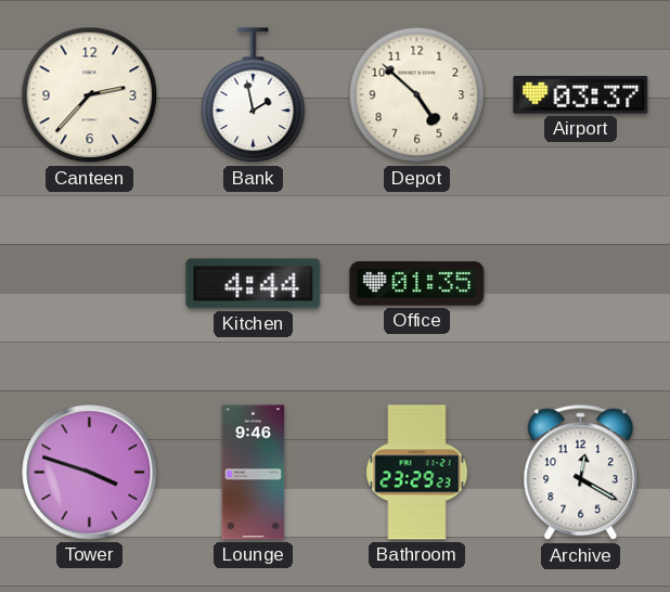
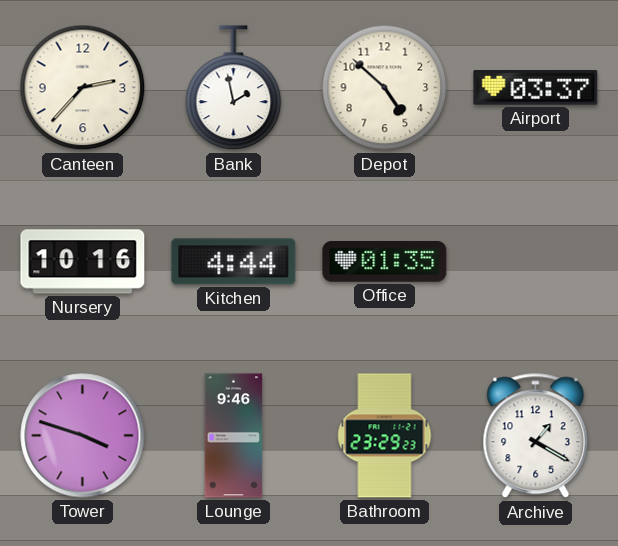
Nursery: none -> 10:16
Archive: 12:20 -> 1:20
